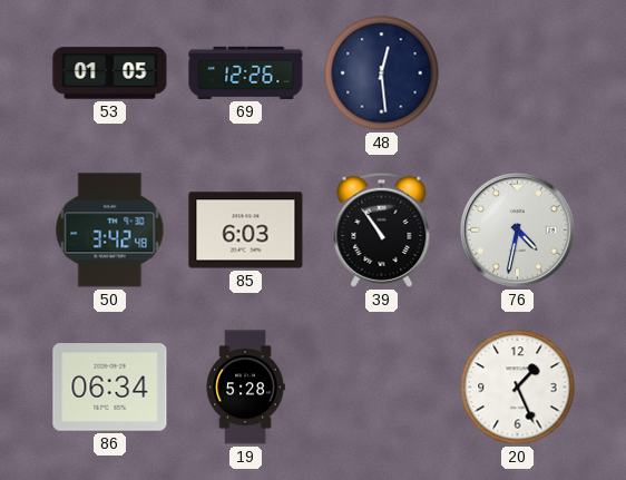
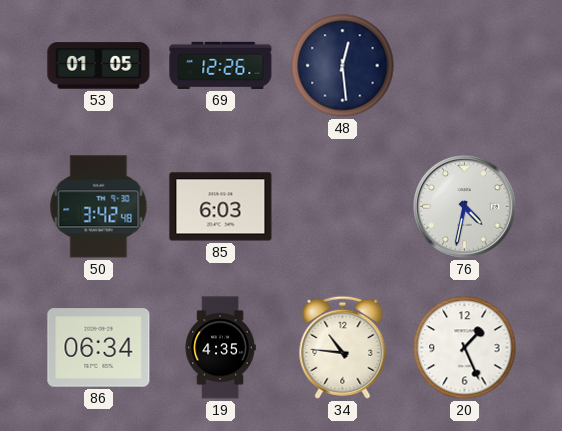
39: 10:54 -> none
19: 5:28 -> 4:35
34: none -> 10:46
